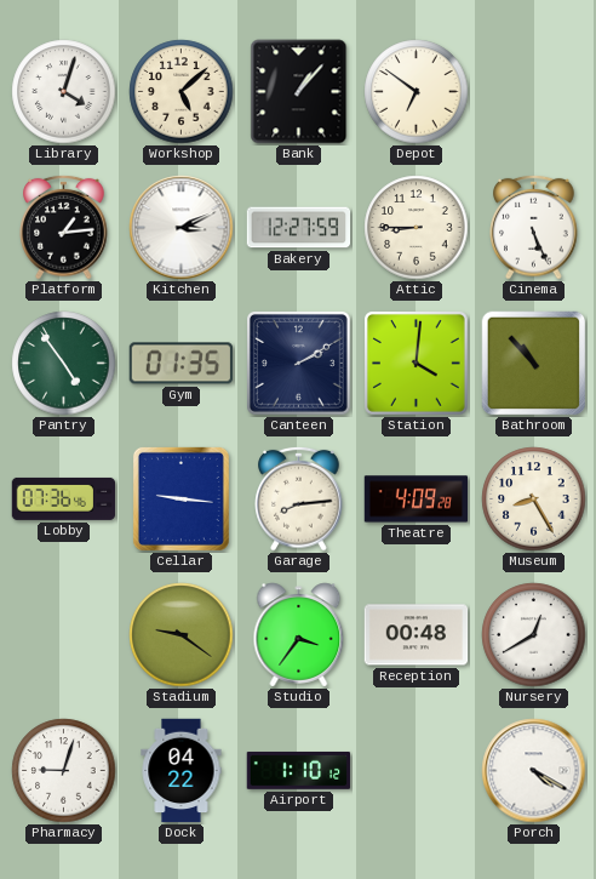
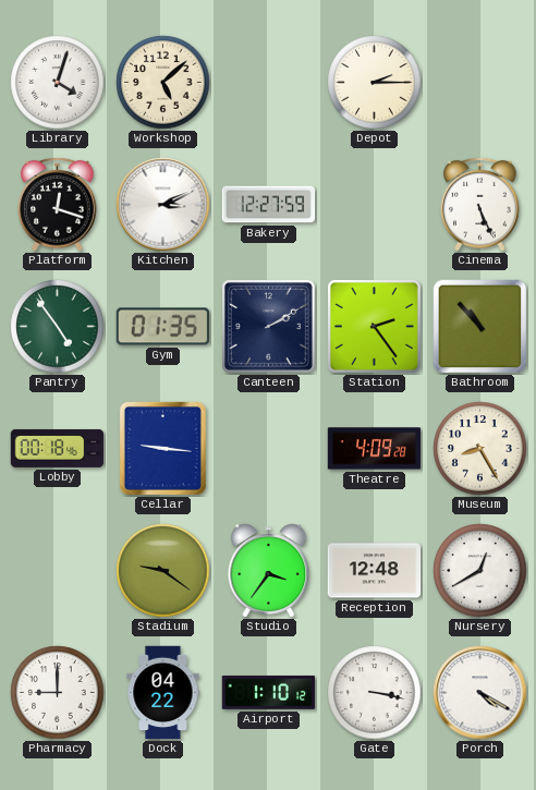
Bank: 1:07 -> none
Depot: 6:51 -> 2:15
Platform: 1:14 -> 12:18
Attic: 8:45 -> none
Station: 4:01 -> 2:24
Lobby: 07:36 -> 00:18
Garage: 8:14 -> none
Reception: 00:48 -> 12:48
Pharmacy: 9:03 -> 9:00
Gate: none -> 3:17
